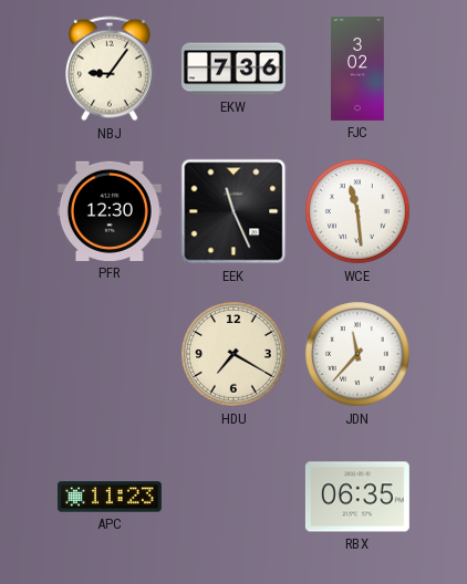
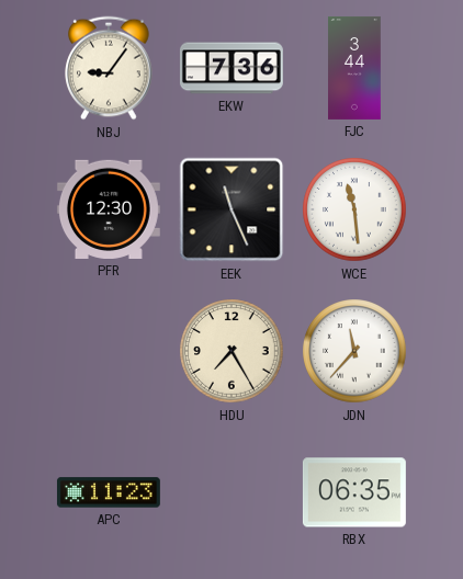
FJC: 3:02 -> 3:44
HDU: 7:20 -> 7:25
